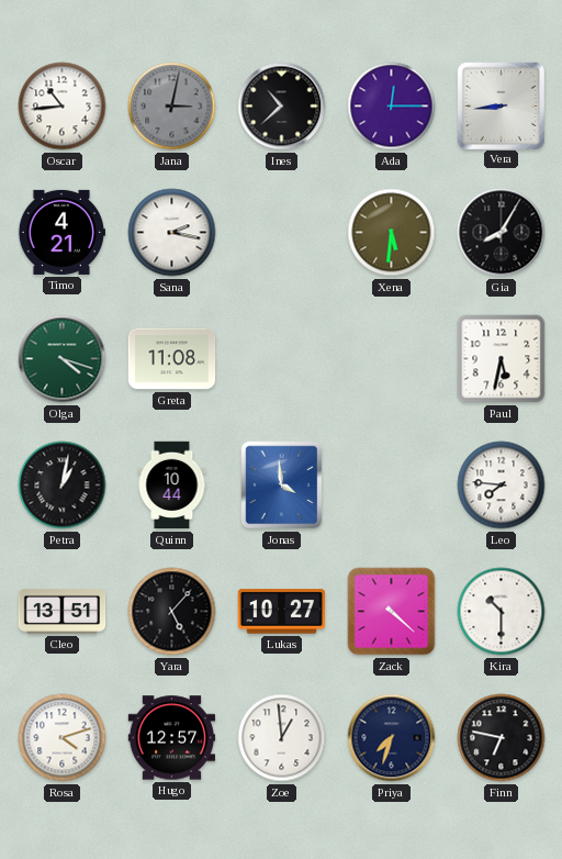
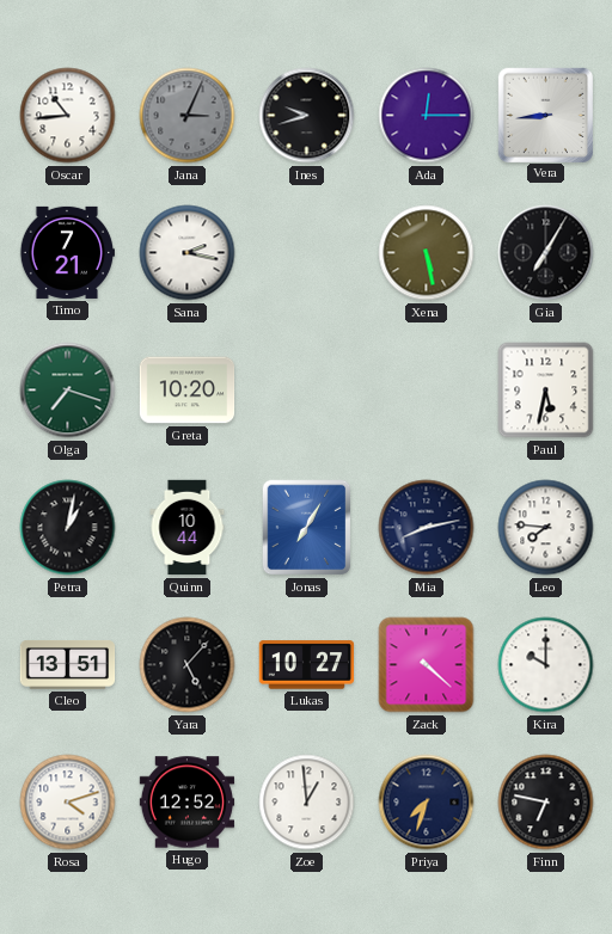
Jana: 3:02 -> 3:04
Ines: 10:38 -> 9:42
Timo: 4:21 -> 7:21
Xena: 5:31 -> 5:28
Gia: 8:05 -> 7:05
Olga: 4:18 -> 7:18
Greta: 11:08 -> 10:20
Jonas: 3:59 -> 7:05
Mia: none -> 8:13
Kira: 10:30 -> 10:00
Hugo: 12:57 -> 12:52
